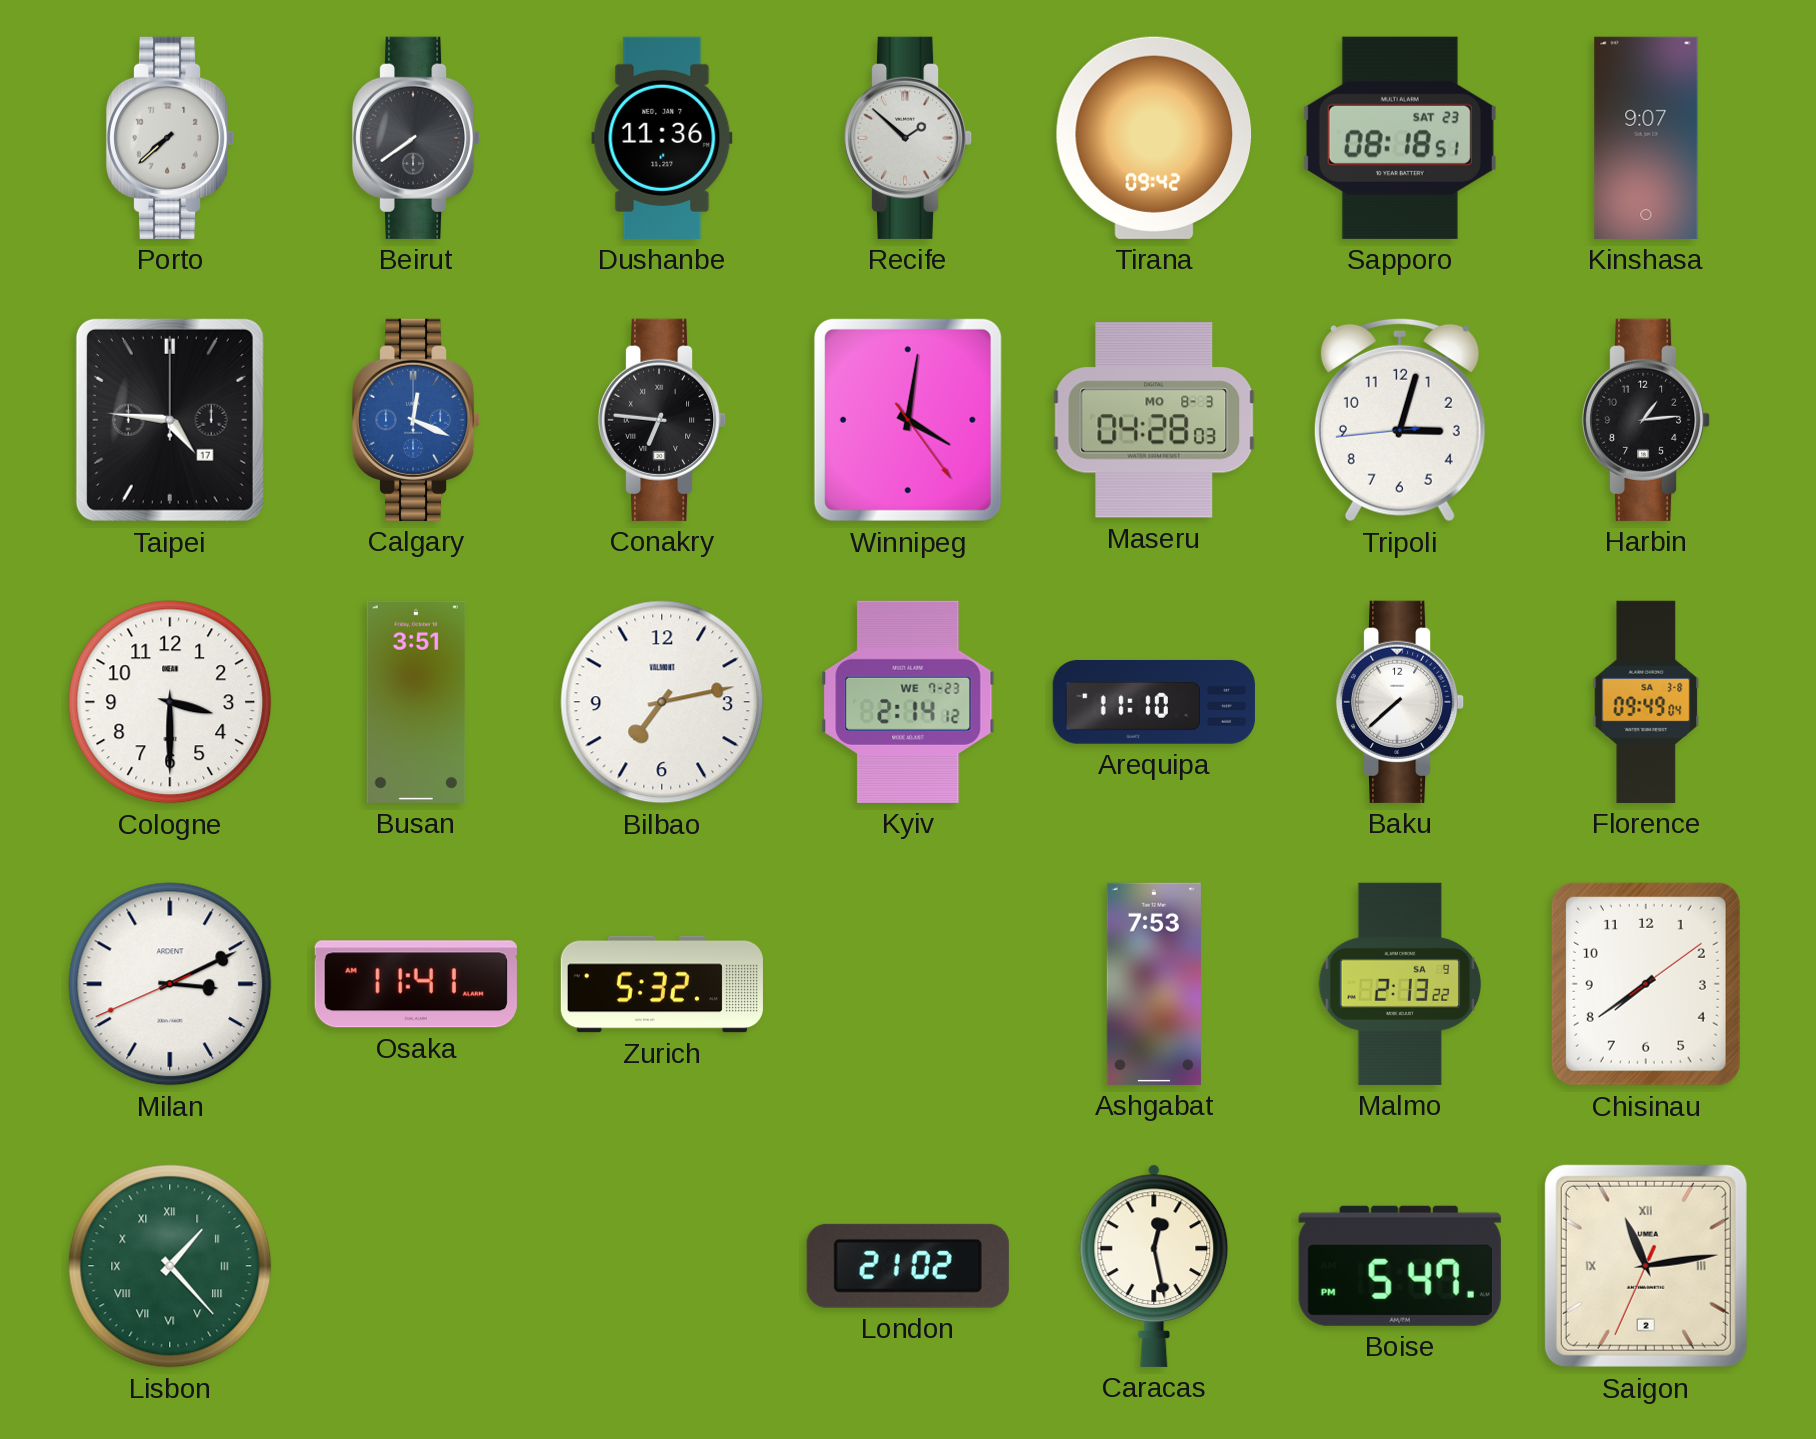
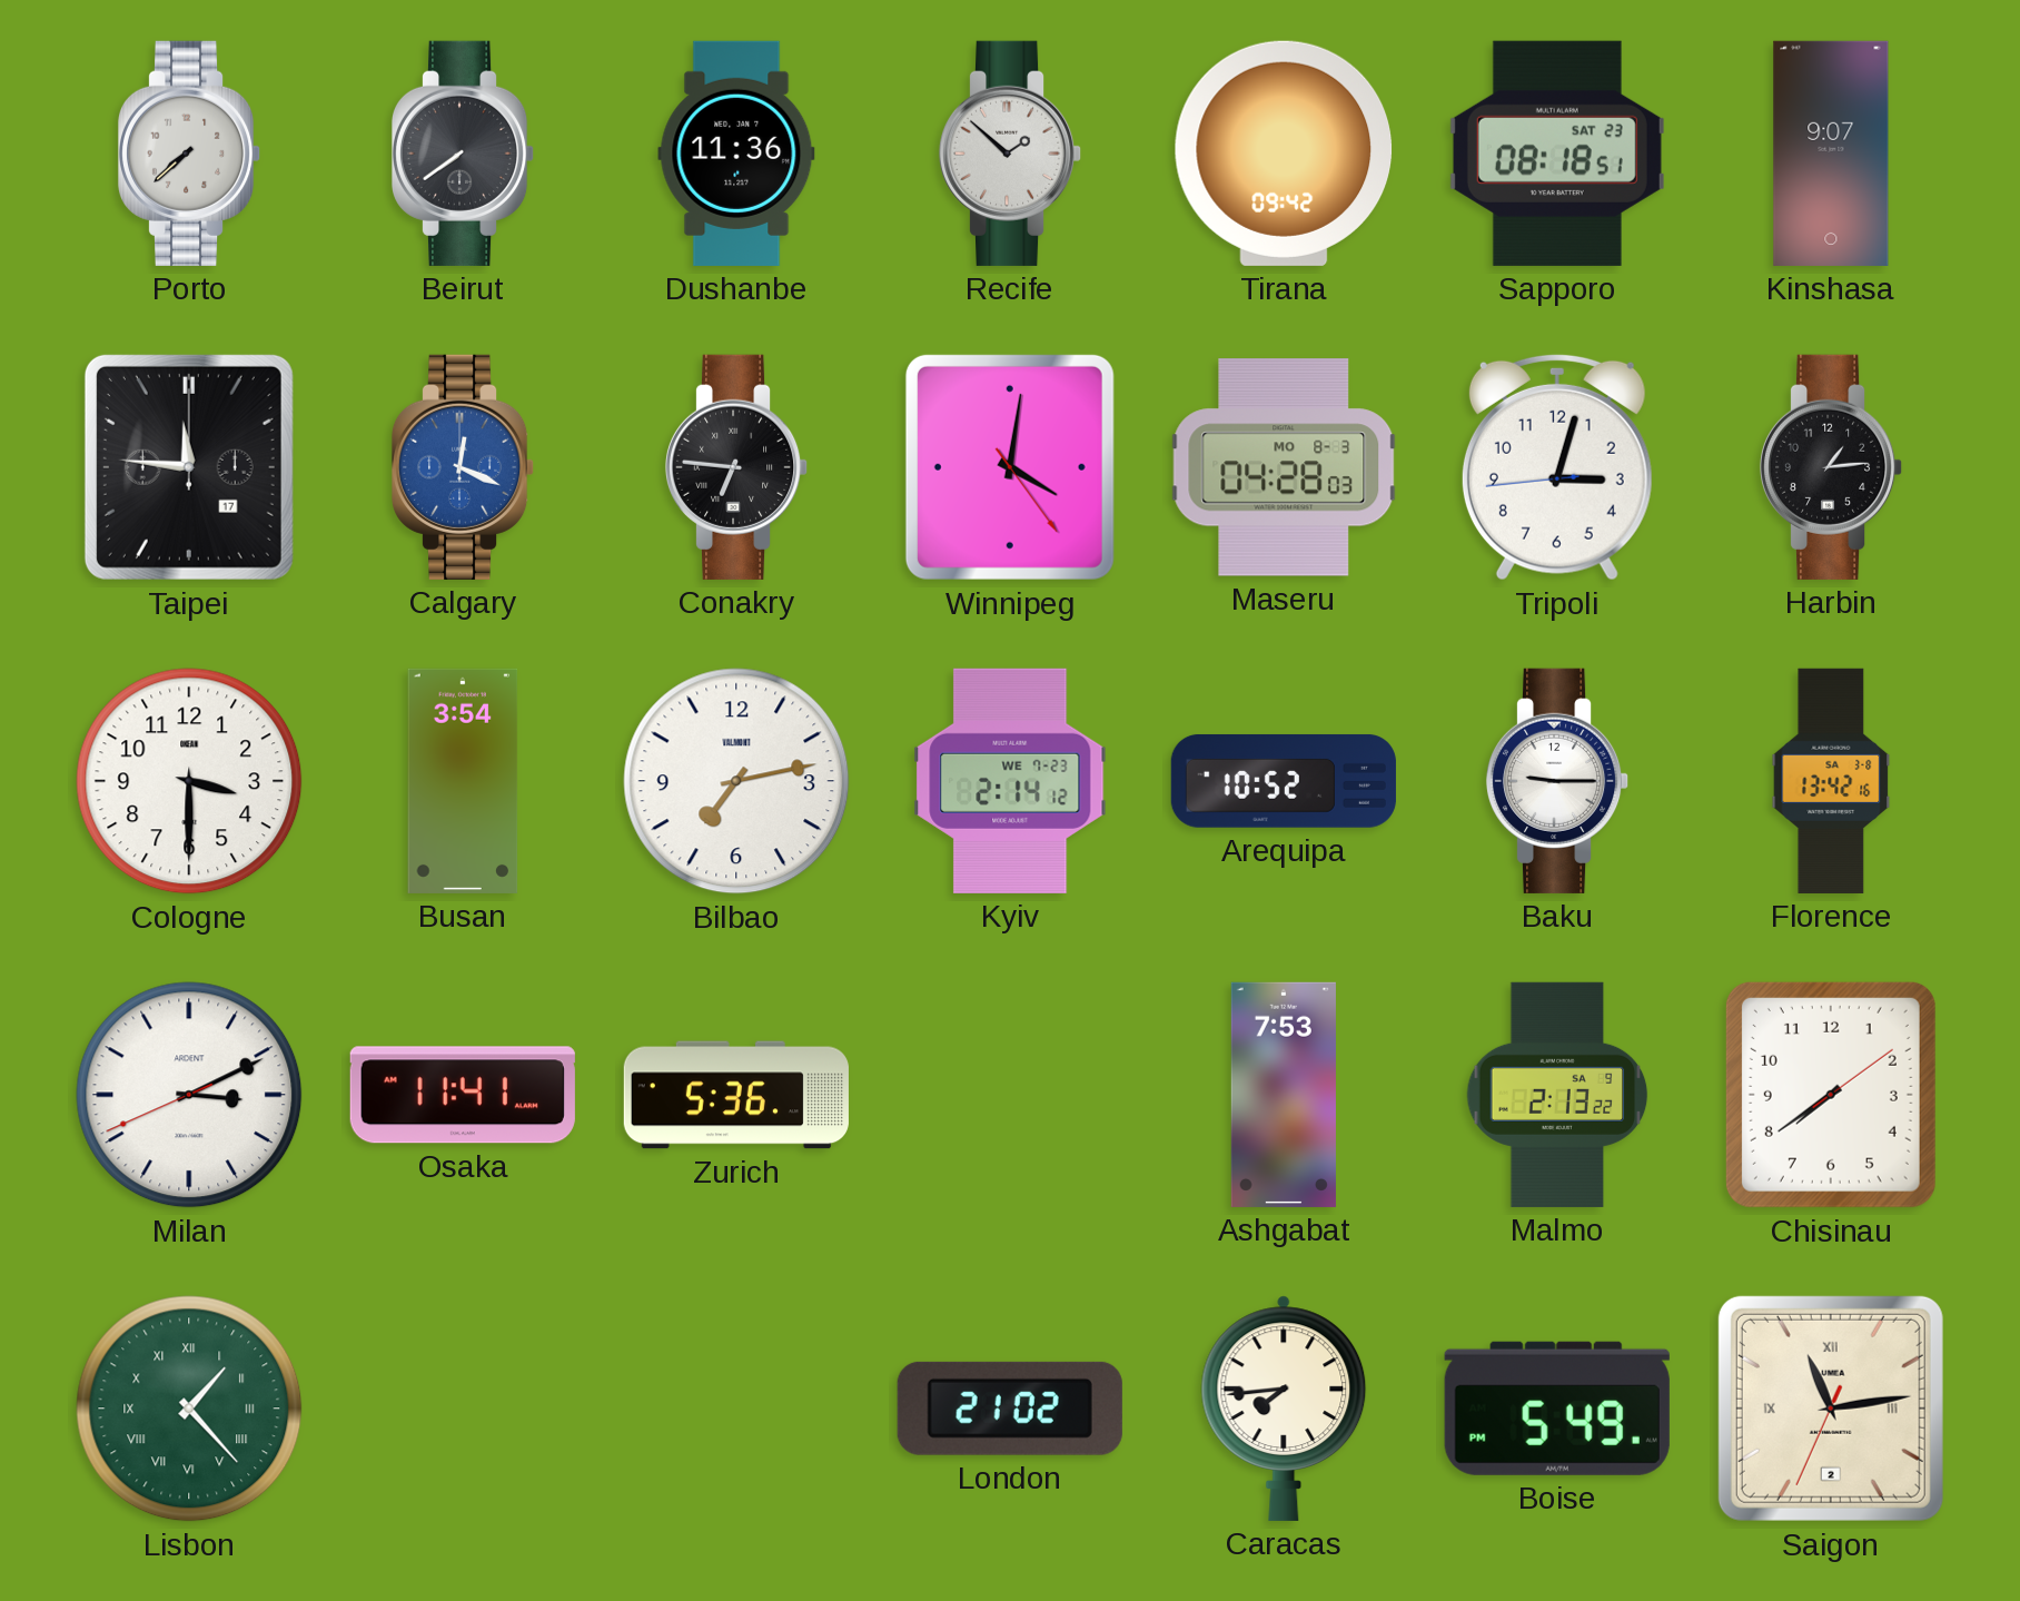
Taipei: 4:46 -> 11:46
Busan: 3:51 -> 3:54
Arequipa: 11:10 -> 10:52
Baku: 7:38 -> 9:15
Florence: 09:49 -> 13:42
Zurich: 5:32 -> 5:36
Caracas: 12:28 -> 7:44
Boise: 5:47 -> 5:49
